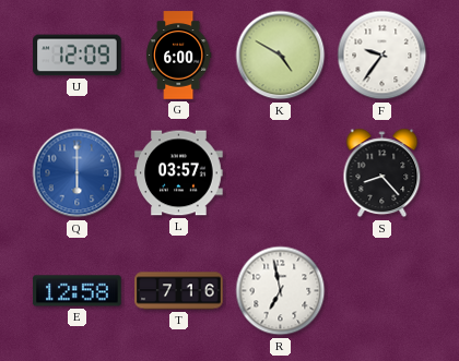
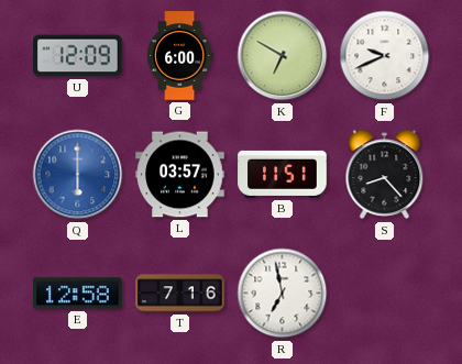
K: 4:50 -> 6:50
F: 9:36 -> 9:41
B: none -> 11:51
